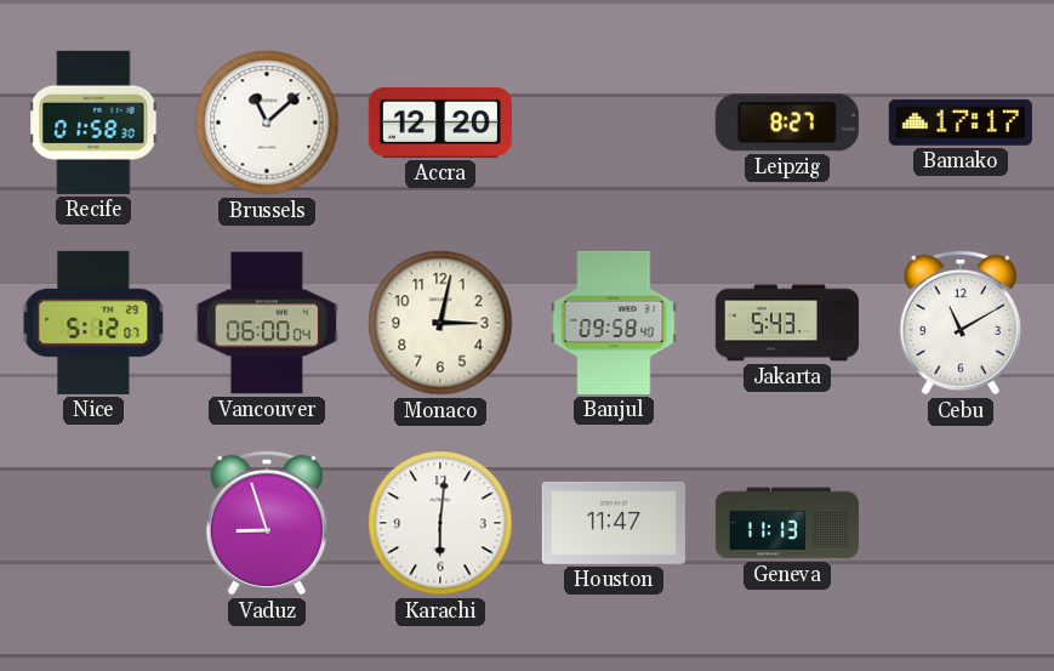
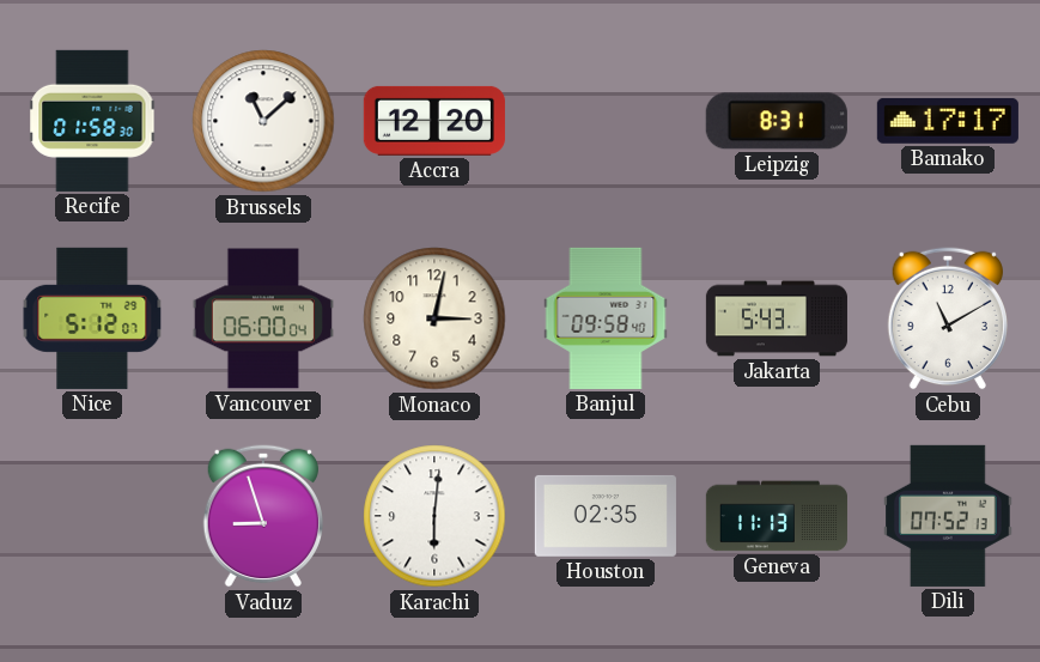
Leipzig: 8:27 -> 8:31
Houston: 11:47 -> 02:35
Dili: none -> 07:52
